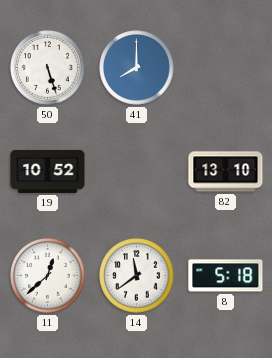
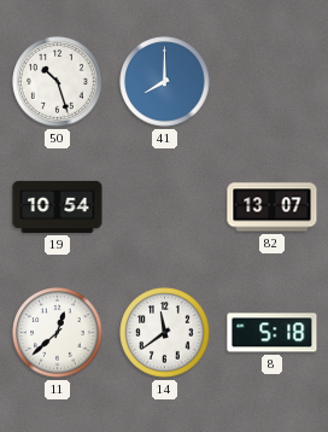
50: 5:27 -> 10:27
19: 10:52 -> 10:54
82: 13:10 -> 13:07
